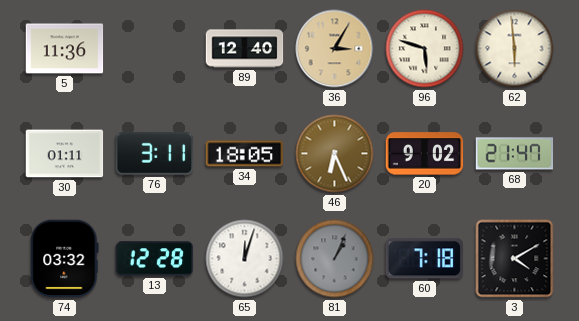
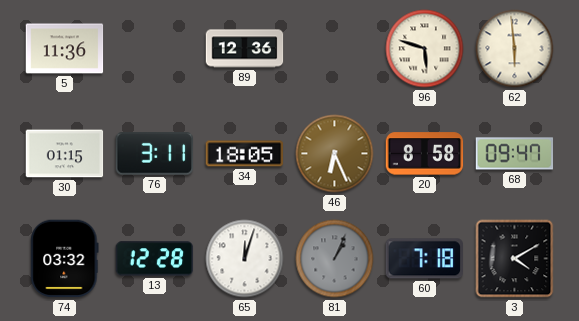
89: 12:40 -> 12:36
36: 3:05 -> none
30: 01:11 -> 01:15
20: 9:02 -> 8:58
68: 21:47 -> 09:47
